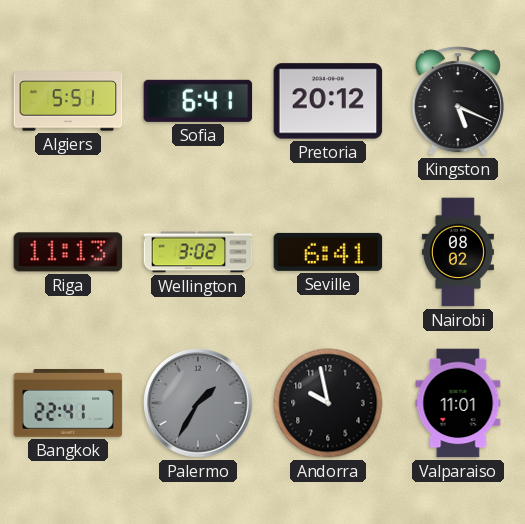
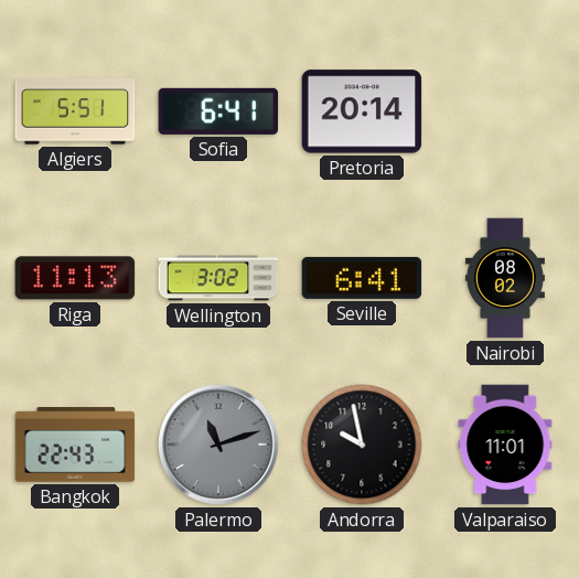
Pretoria: 20:12 -> 20:14
Kingston: 5:19 -> none
Bangkok: 22:41 -> 22:43
Palermo: 1:35 -> 11:12
